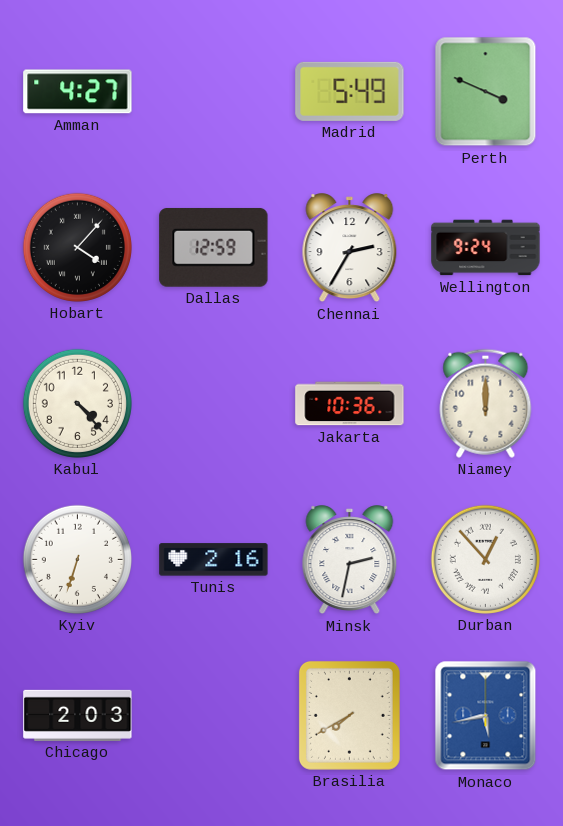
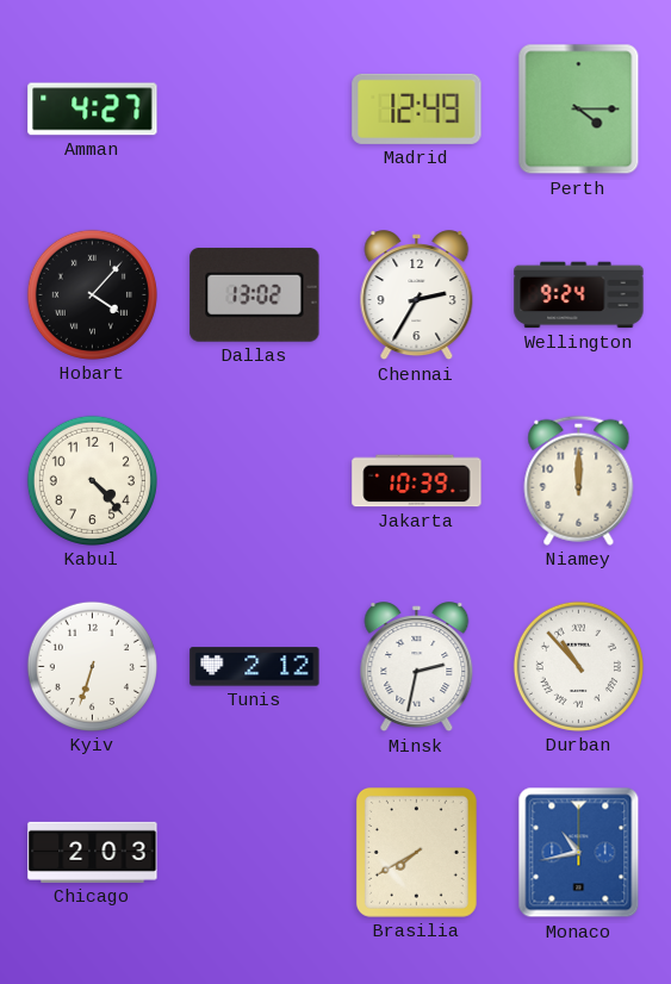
Madrid: 5:49 -> 12:49
Perth: 3:49 -> 4:15
Dallas: 12:59 -> 13:02
Jakarta: 10:36 -> 10:39
Tunis: 2:16 -> 2:12
Durban: 12:53 -> 10:53
Monaco: 5:43 -> 10:43
